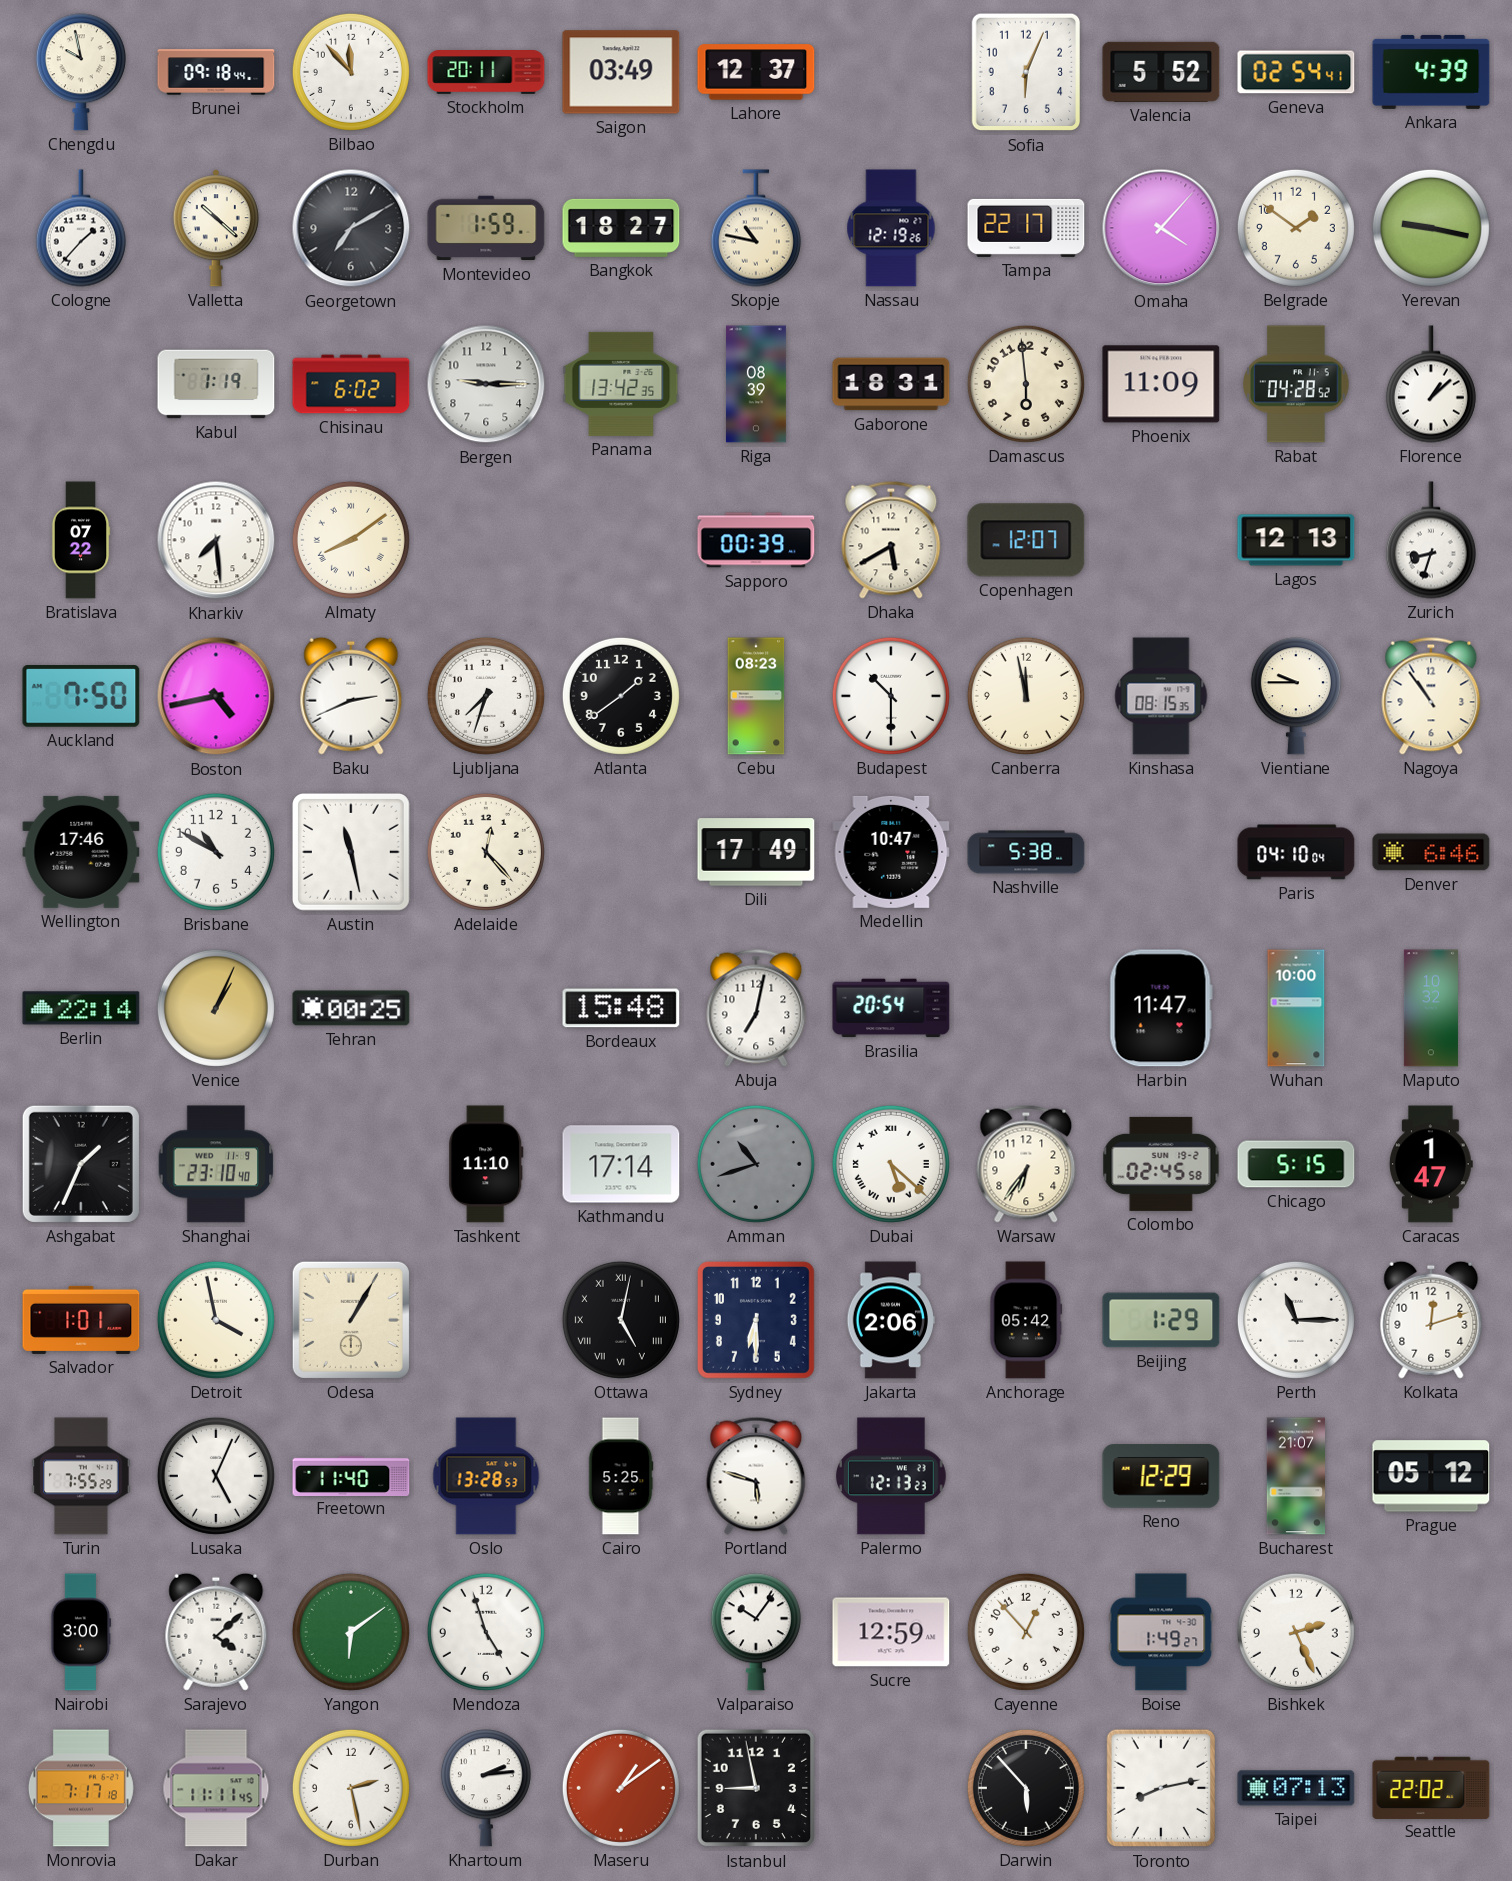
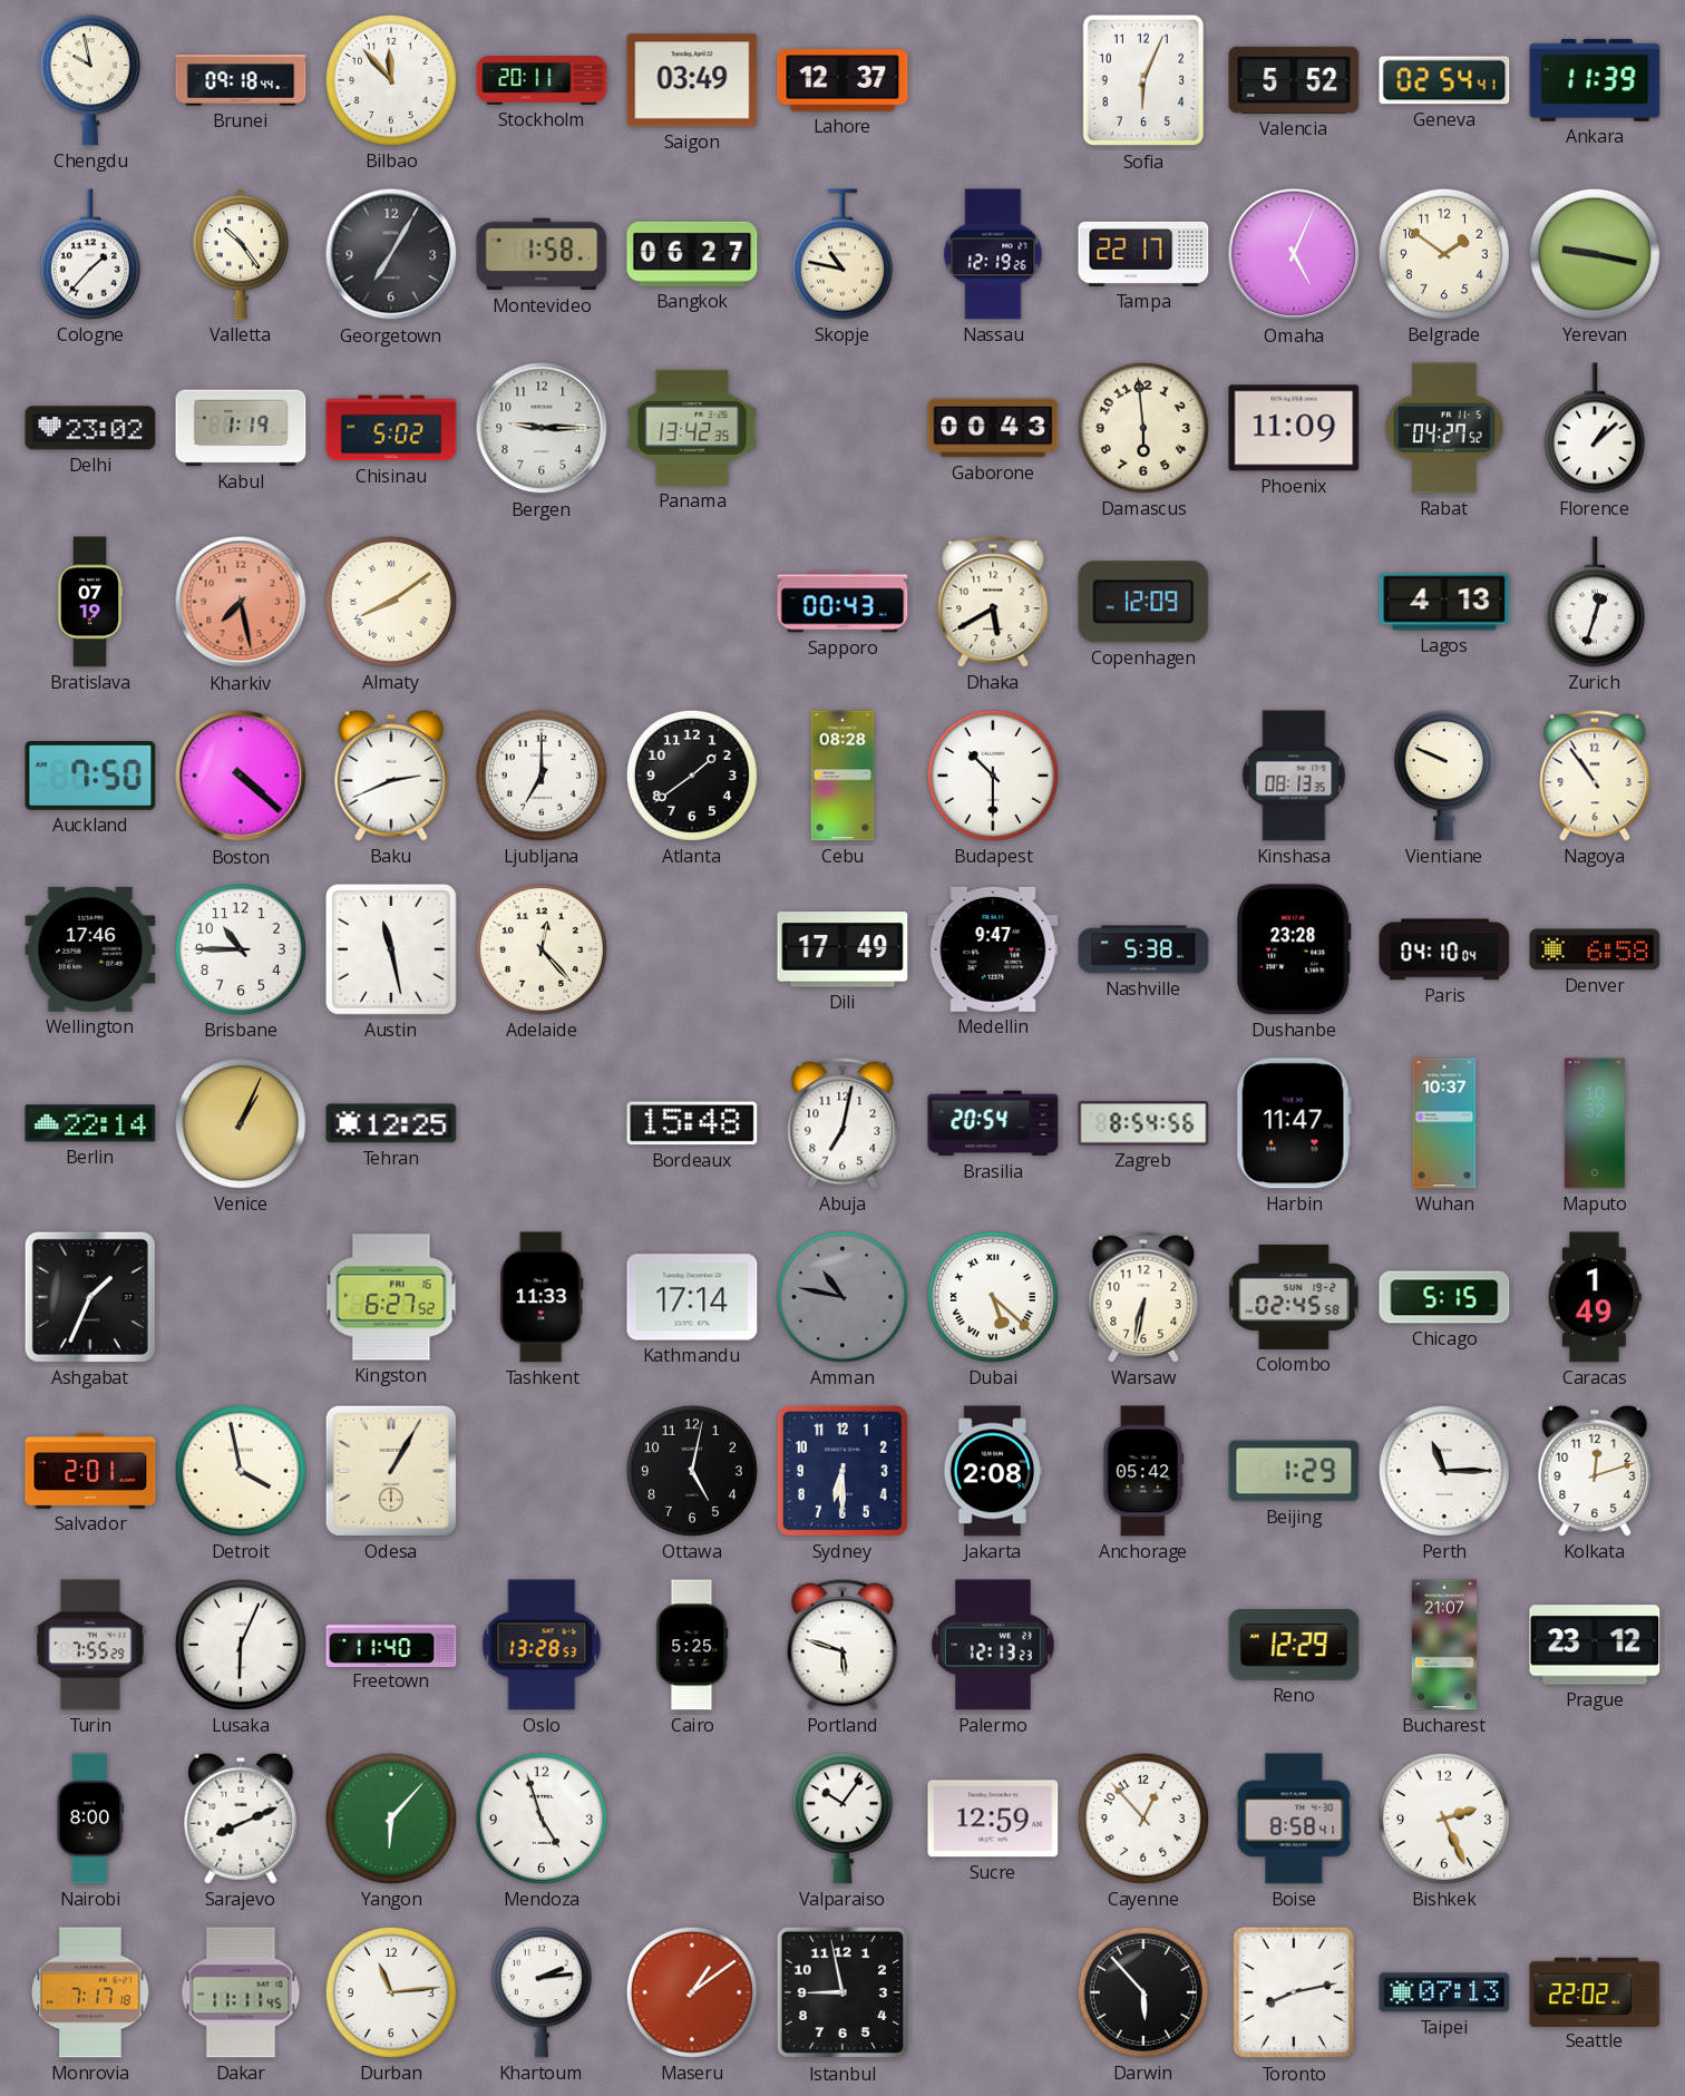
Ankara: 4:39 -> 11:39
Valletta: 10:22 -> 10:24
Georgetown: 7:10 -> 7:05
Montevideo: 1:59 -> 1:58
Bangkok: 18:27 -> 06:27
Omaha: 4:07 -> 5:04
Delhi: none -> 23:02
Chisinau: 6:02 -> 5:02
Riga: 08:39 -> none
Gaborone: 18:31 -> 00:43
Rabat: 04:28 -> 04:27
Bratislava: 07:22 -> 07:19
Kharkiv: 7:29 -> 7:28
Kharkiv dial: white -> salmon
Sapporo: 00:39 -> 00:43
Copenhagen: 12:07 -> 12:09
Lagos: 12:13 -> 4:13
Zurich: 8:33 -> 12:33
Boston: 4:43 -> 4:22
Ljubljana: 7:33 -> 7:00
Cebu: 08:23 -> 08:28
Canberra: 11:58 -> none
Kinshasa: 08:15 -> 08:13
Vientiane: 9:45 -> 9:49
Brisbane: 10:50 -> 10:45
Medellin: 10:47 -> 9:47
Dushanbe: none -> 23:28
Denver: 6:46 -> 6:58
Tehran: 00:25 -> 12:25
Zagreb: none -> 8:54
Wuhan: 10:00 -> 10:37
Shanghai: 23:10 -> none
Kingston: none -> 6:27
Tashkent: 11:10 -> 11:33
Amman: 10:42 -> 10:47
Warsaw: 6:36 -> 6:32
Caracas: 1:47 -> 1:49
Salvador: 1:01 -> 2:01
Ottawa numerals: Roman -> Arabic
Jakarta: 2:06 -> 2:08
Lusaka: 5:04 -> 6:04
Prague: 05:12 -> 23:12
Nairobi: 3:00 -> 8:00
Sarajevo: 4:08 -> 8:11
Yangon: 6:09 -> 6:07
Boise: 1:49 -> 8:58
Durban: 2:28 -> 11:14
